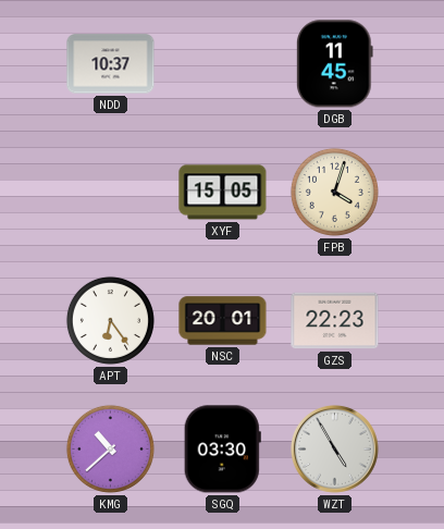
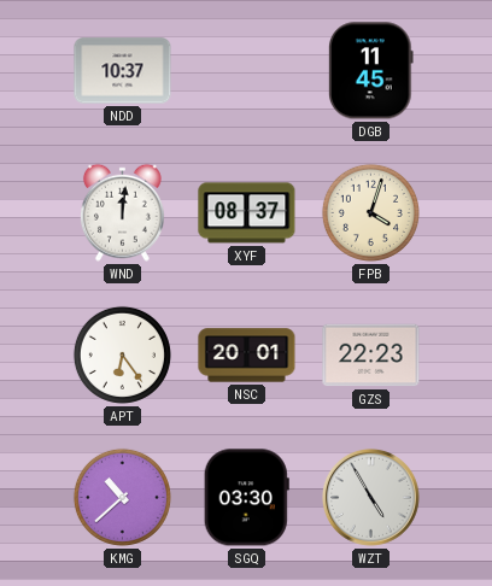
WND: none -> 12:01
XYF: 15:05 -> 08:37
